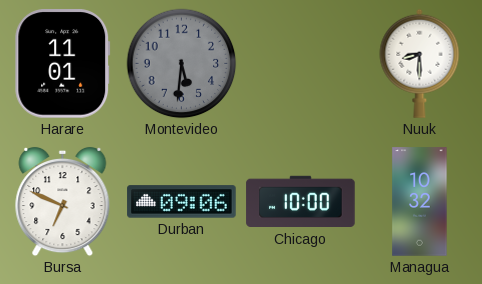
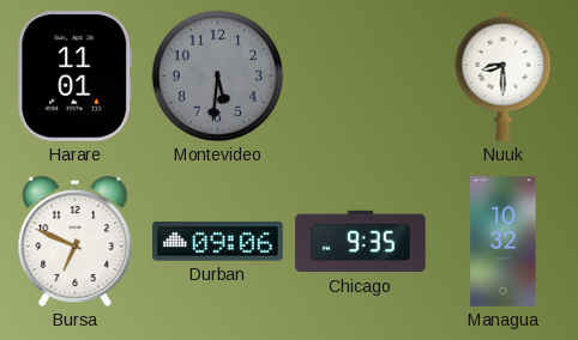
Chicago: 10:00 -> 9:35
